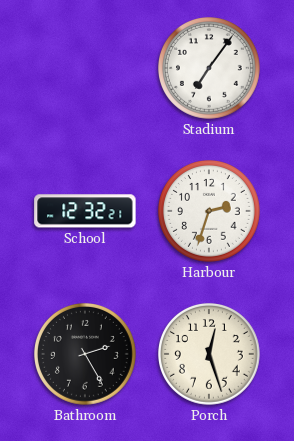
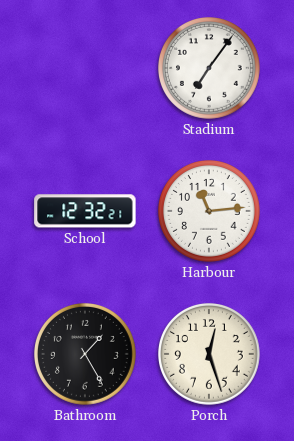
Harbour: 2:33 -> 11:14
Bathroom: 2:25 -> 1:25
